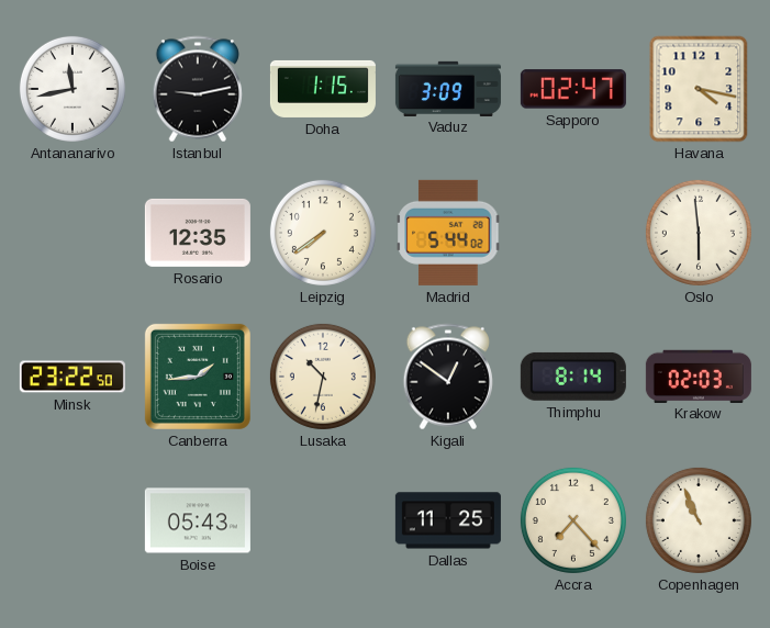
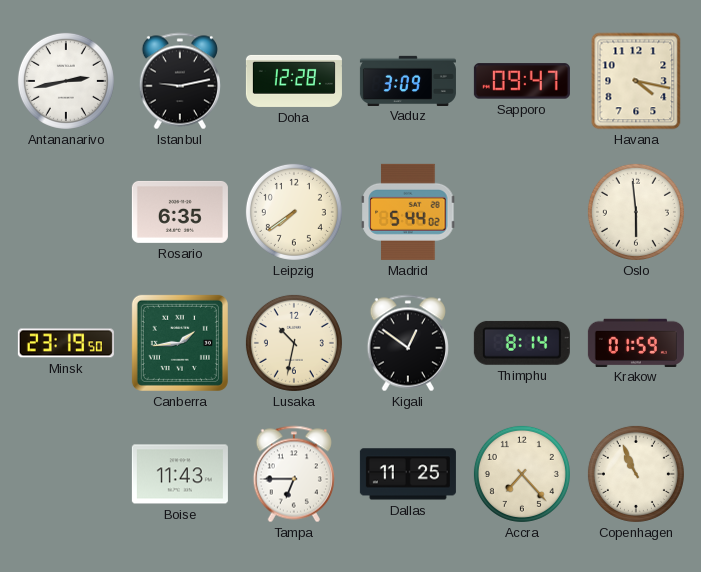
Antananarivo: 11:43 -> 2:43
Doha: 1:15 -> 12:28
Sapporo: 02:47 -> 09:47
Rosario: 12:35 -> 6:35
Minsk: 23:22 -> 23:19
Krakow: 02:03 -> 01:59
Boise: 05:43 -> 11:43
Tampa: none -> 6:45
